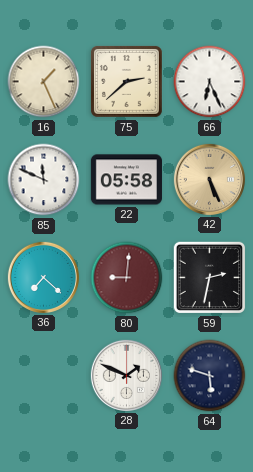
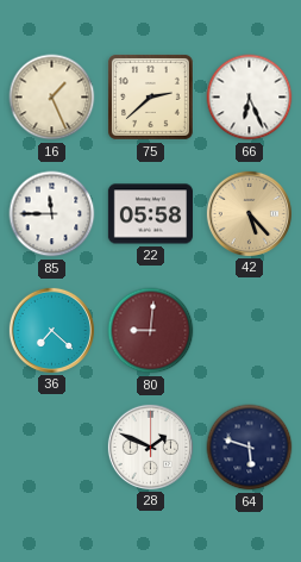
85: 11:49 -> 11:45
42: 5:26 -> 5:23
59: 2:32 -> none
